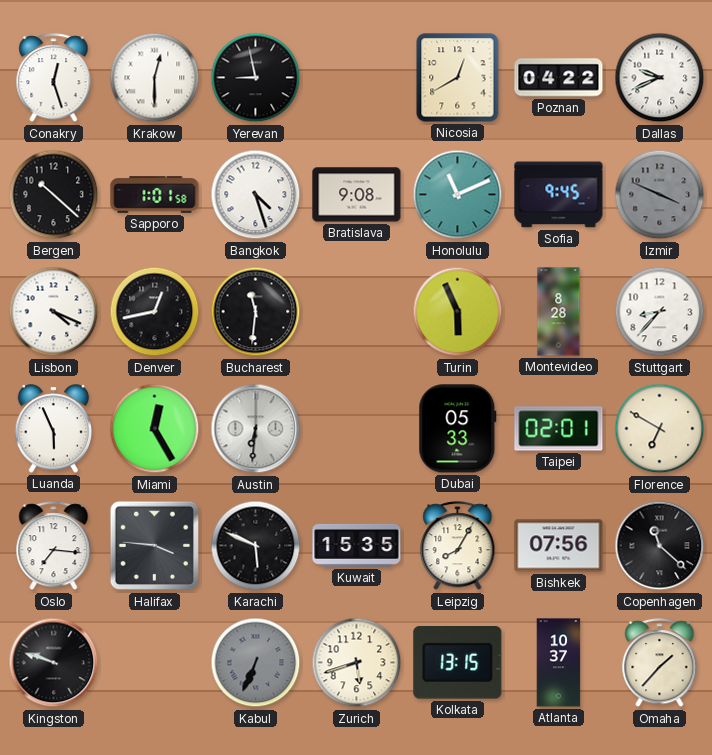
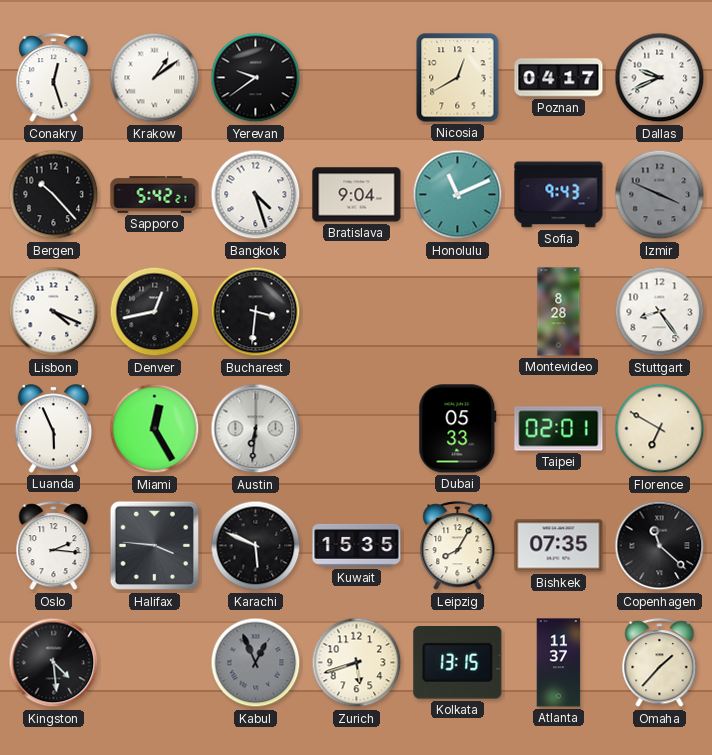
Krakow: 12:30 -> 1:09
Yerevan: 8:58 -> 9:39
Poznan: 04:22 -> 04:17
Bergen: 10:22 -> 10:23
Sapporo: 1:01 -> 5:42
Bratislava: 9:08 -> 9:04
Sofia: 9:45 -> 9:43
Bucharest: 11:31 -> 3:31
Turin: 5:56 -> none
Stuttgart: 8:37 -> 8:24
Oslo: 7:16 -> 2:16
Bishkek: 07:56 -> 07:35
Kingston: 9:48 -> 4:29
Kabul: 6:34 -> 12:56
Atlanta: 10:37 -> 11:37
